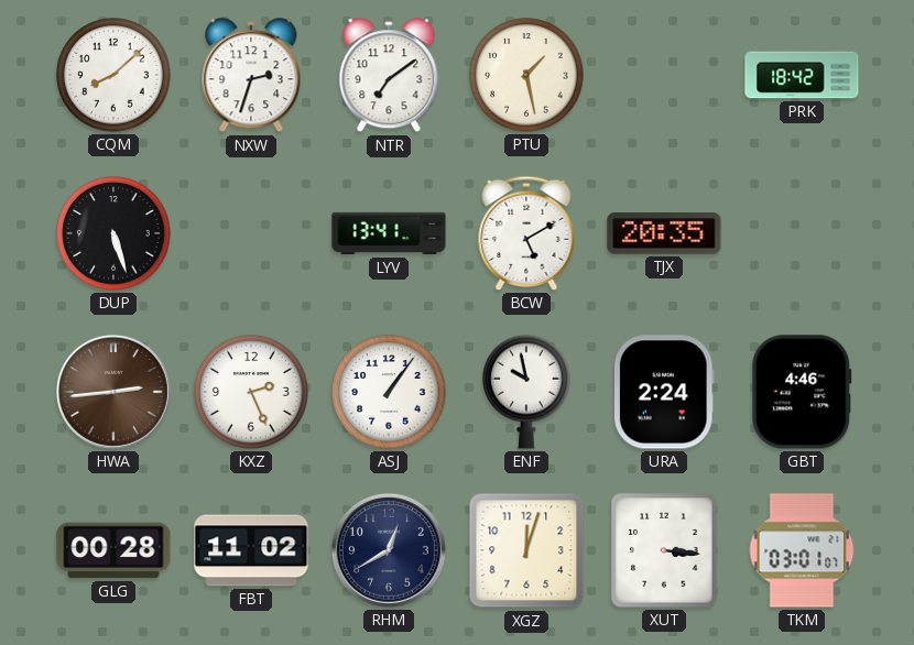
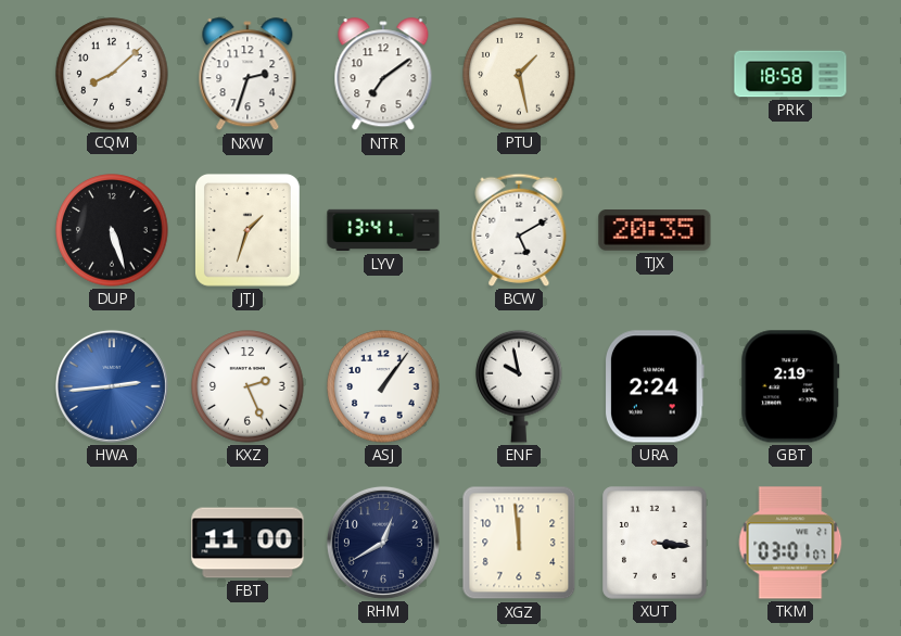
PRK: 18:42 -> 18:58
JTJ: none -> 1:33
HWA dial: brown -> blue
GBT: 4:46 -> 2:19
GLG: 00:28 -> none
FBT: 11:02 -> 11:00
XGZ: 12:03 -> 11:59
